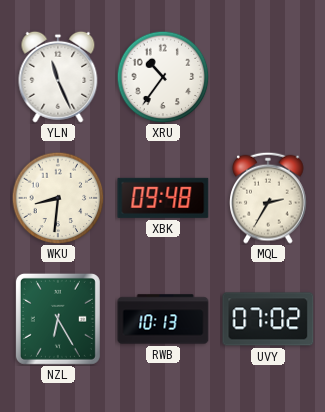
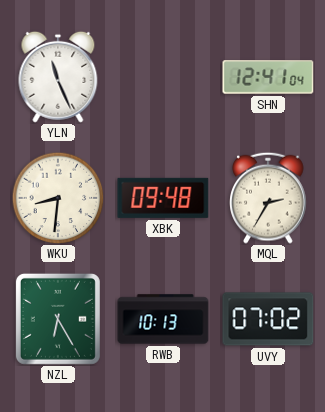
XRU: 10:36 -> none
SHN: none -> 12:41
